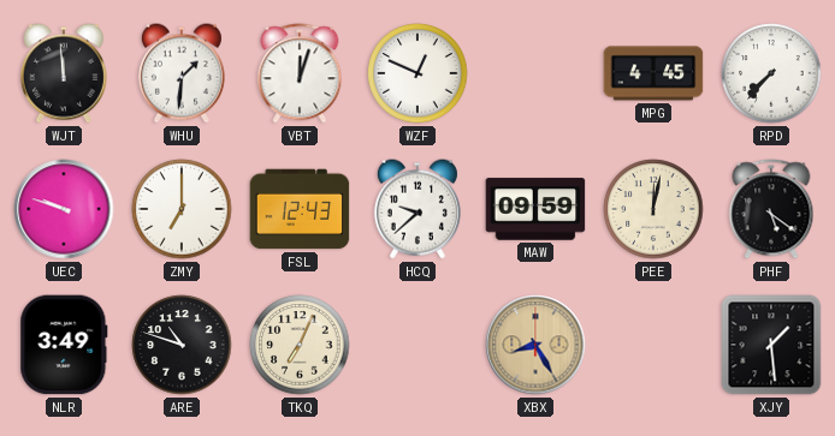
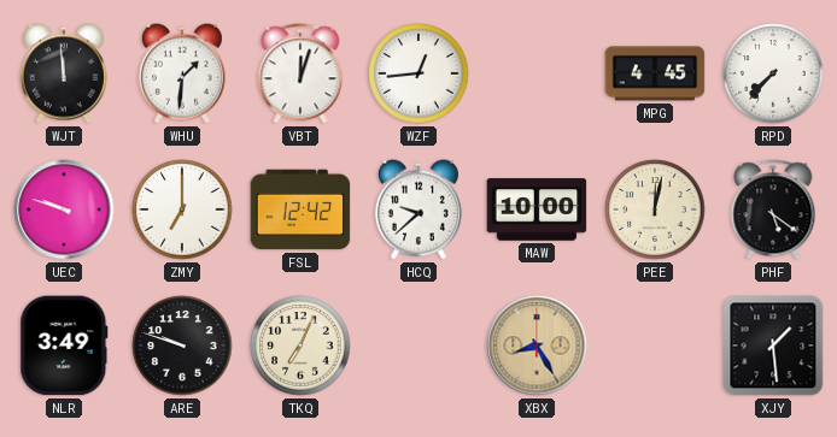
WZF: 12:49 -> 12:44
FSL: 12:43 -> 12:42
MAW: 09:59 -> 10:00
ARE: 10:48 -> 9:48
